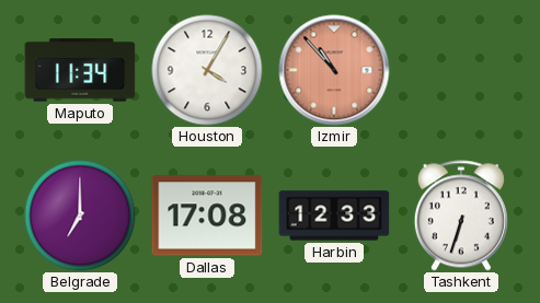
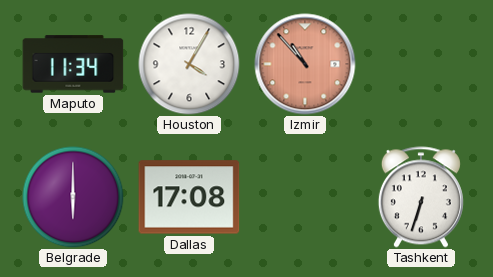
Belgrade: 7:00 -> 6:00
Harbin: 12:33 -> none
